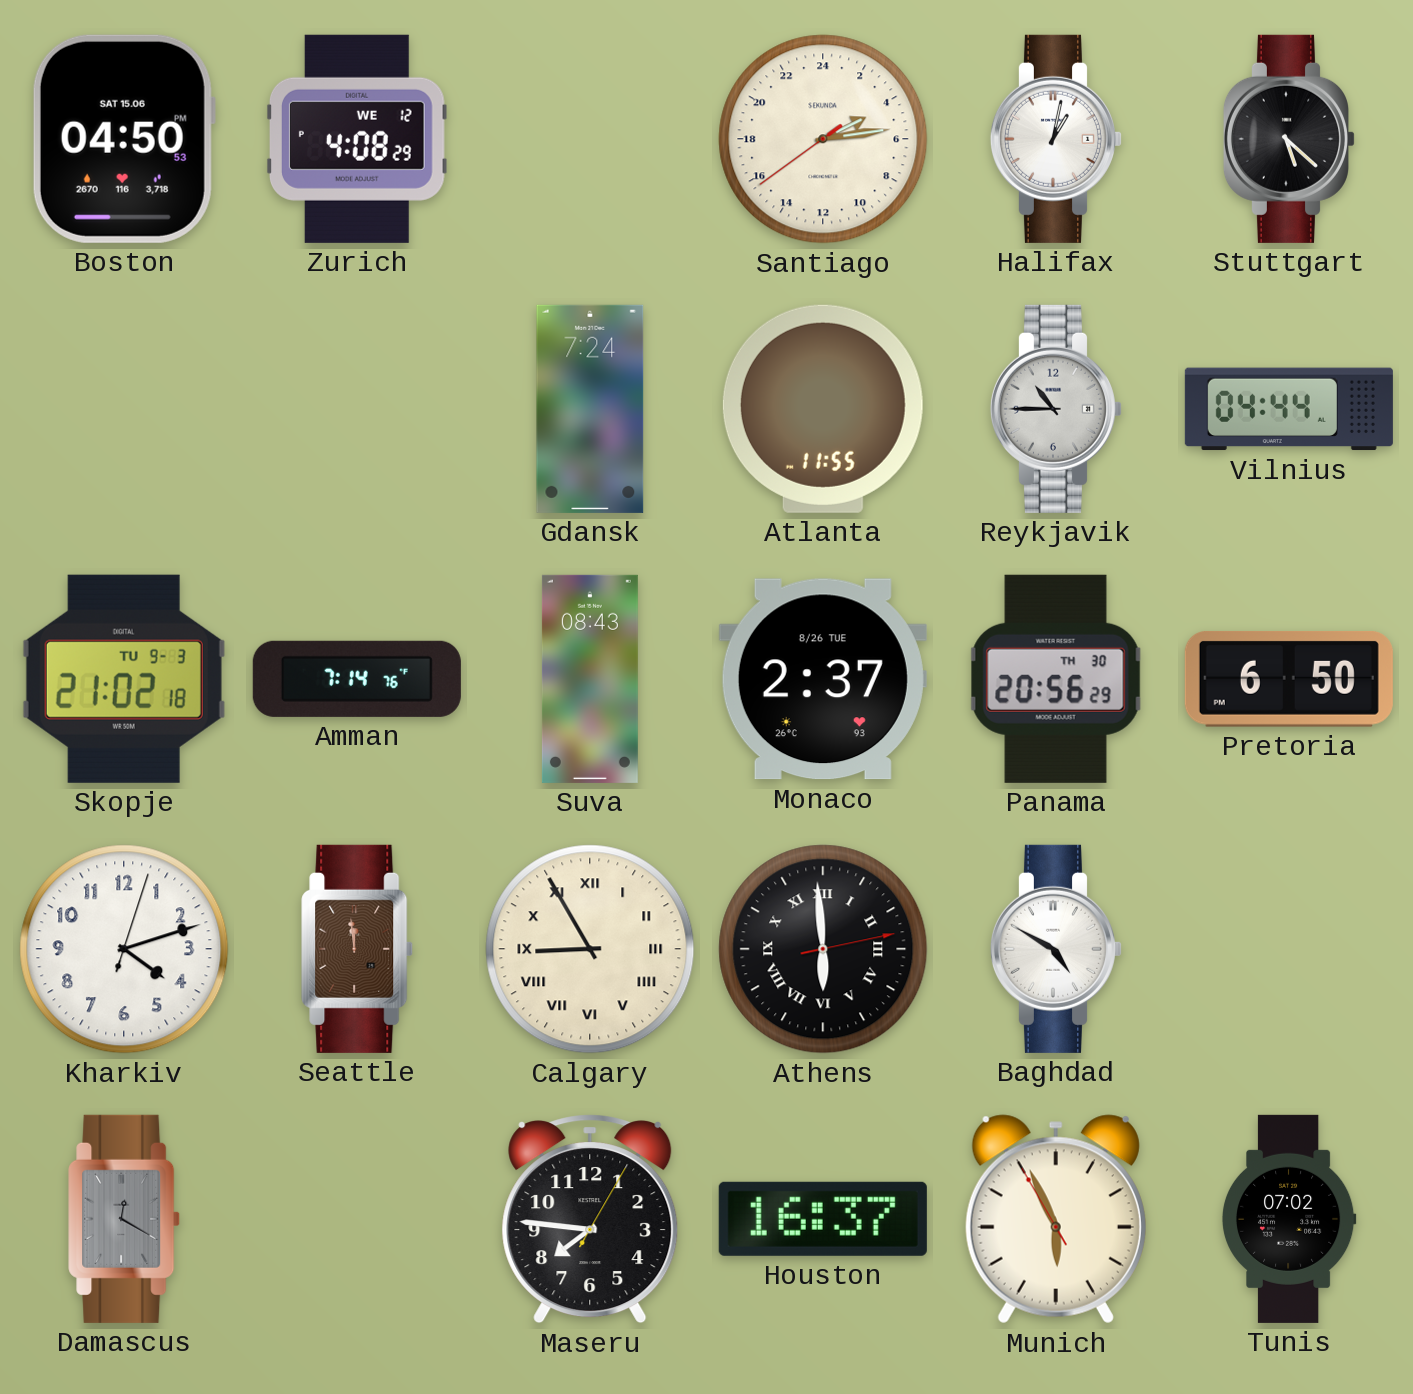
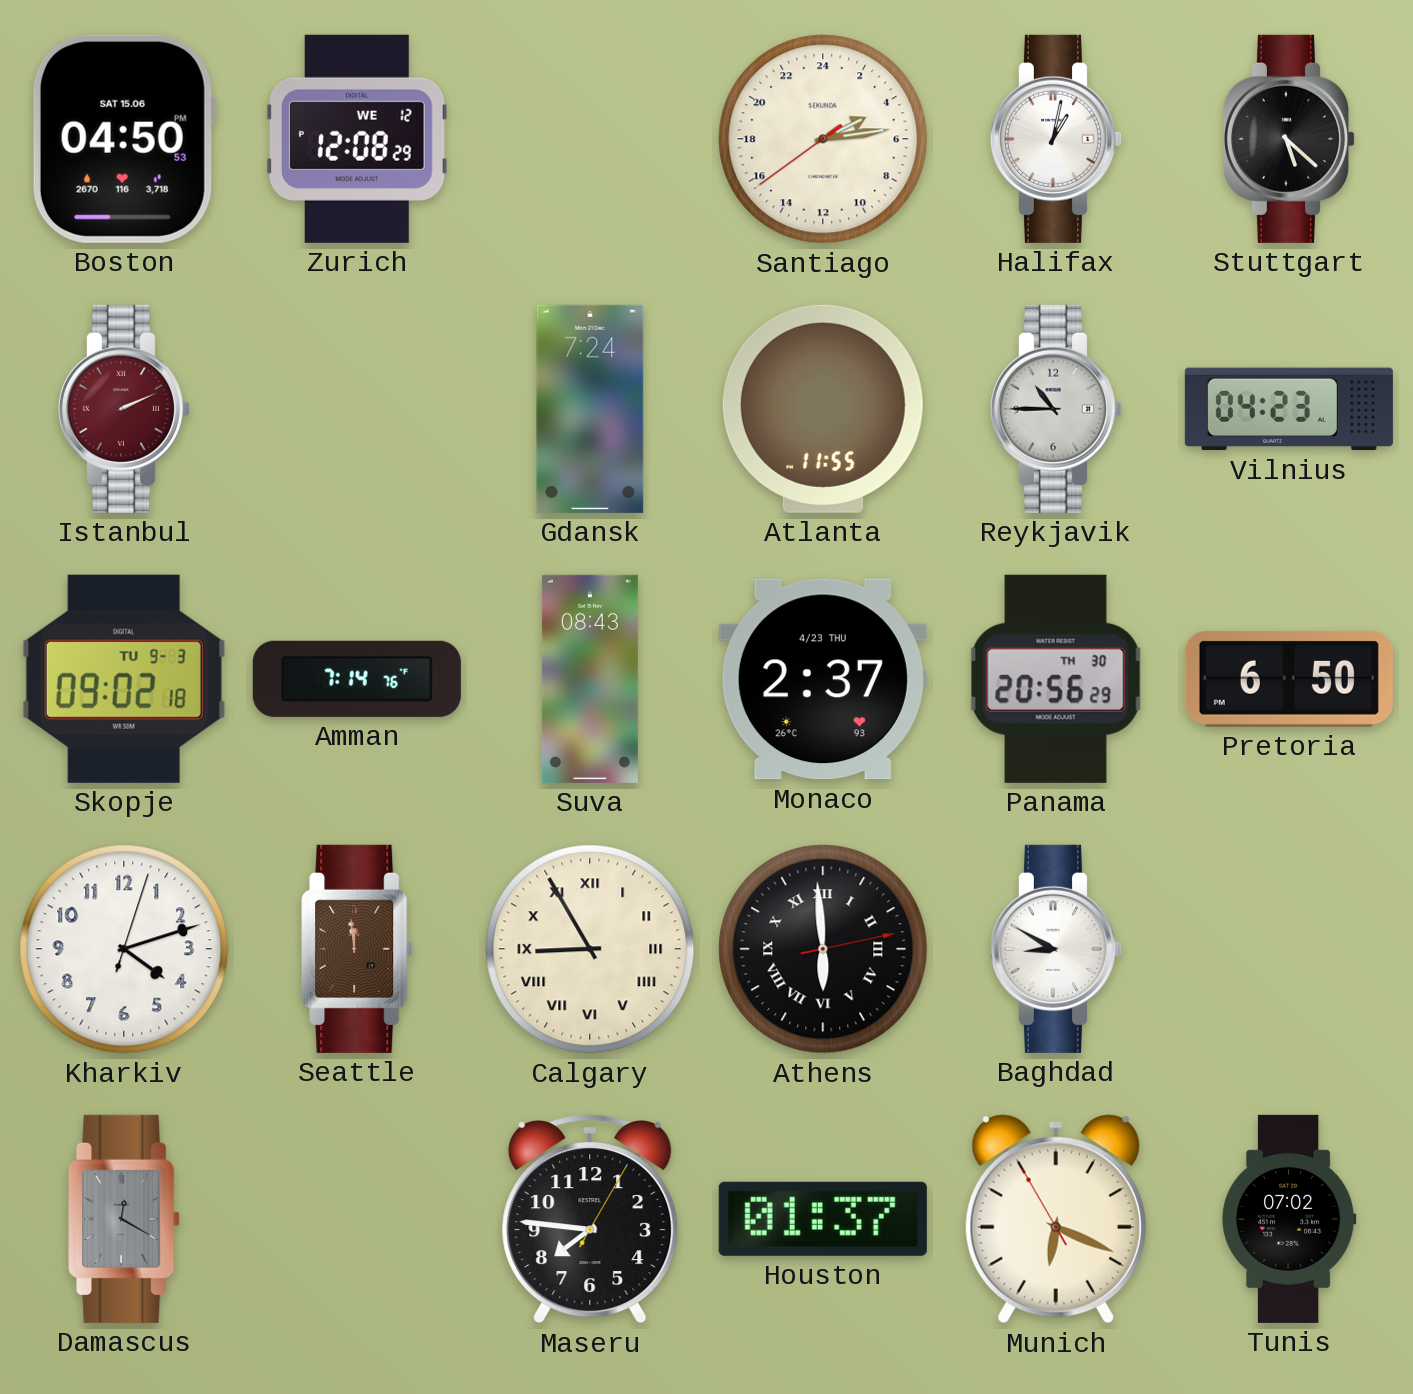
Zurich: 4:08 -> 12:08
Istanbul: none -> 2:11
Vilnius: 04:44 -> 04:23
Skopje: 21:02 -> 09:02
Monaco date: 8/26 TUE -> 4/23 THU
Baghdad: 4:50 -> 8:50
Houston: 16:37 -> 01:37
Munich: 5:55 -> 6:18
